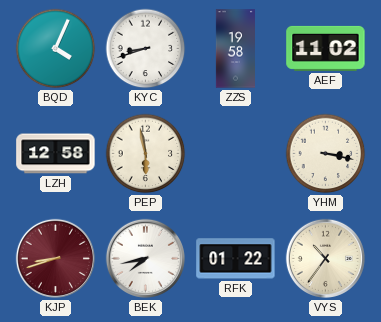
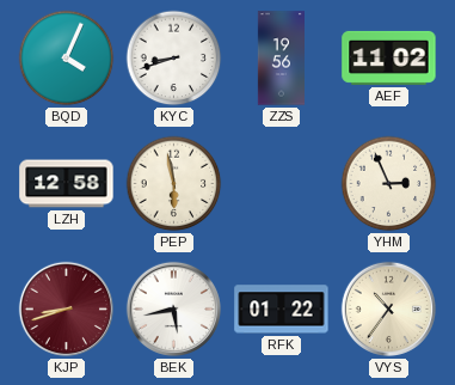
ZZS: 19:58 -> 19:56
YHM: 3:17 -> 2:56
BEK: 7:43 -> 5:43
